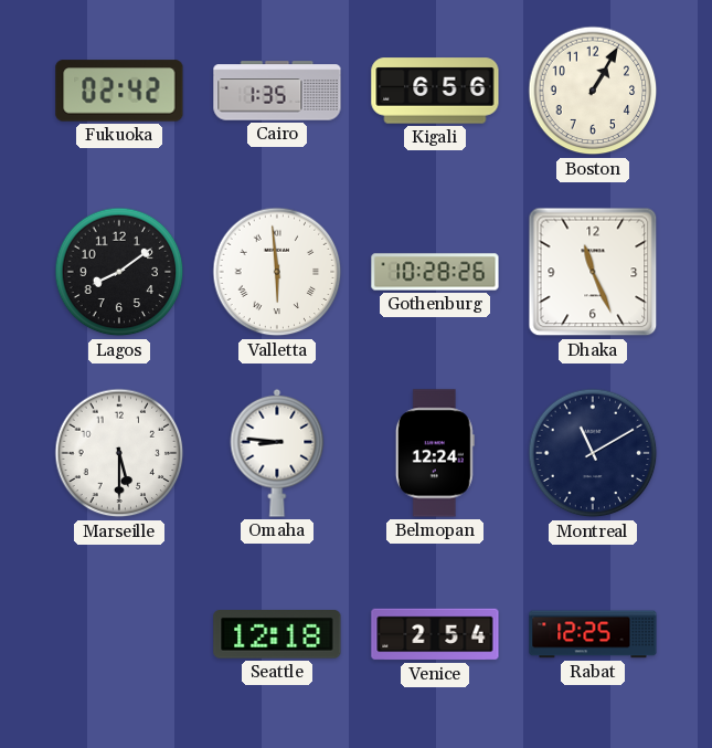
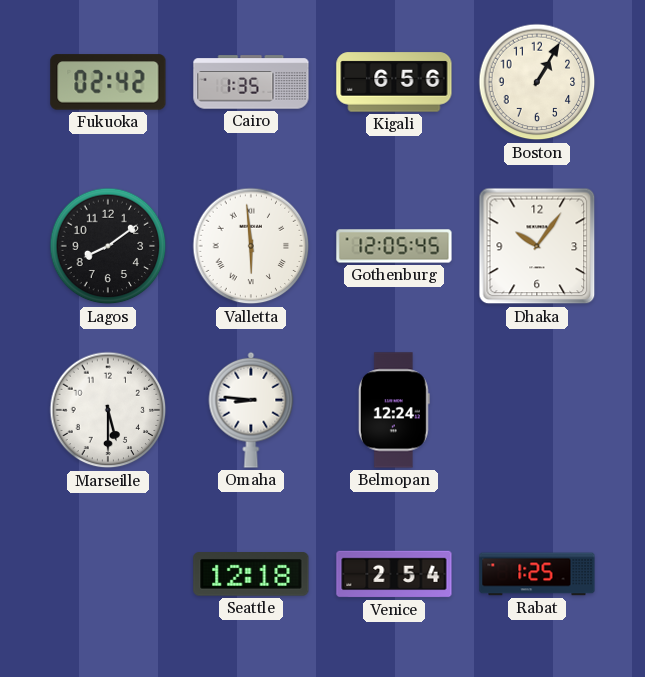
Gothenburg: 10:28 -> 12:05
Dhaka: 11:26 -> 10:06
Montreal: 11:10 -> none
Rabat: 12:25 -> 1:25
